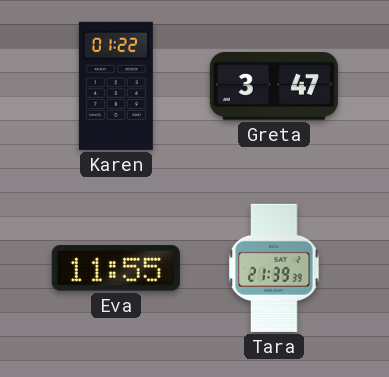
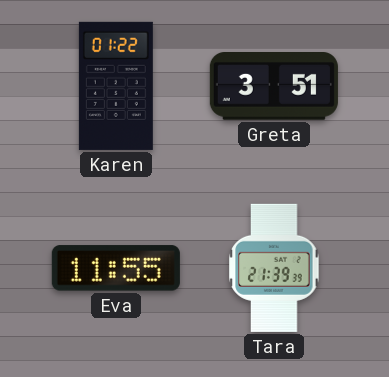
Greta: 3:47 -> 3:51
